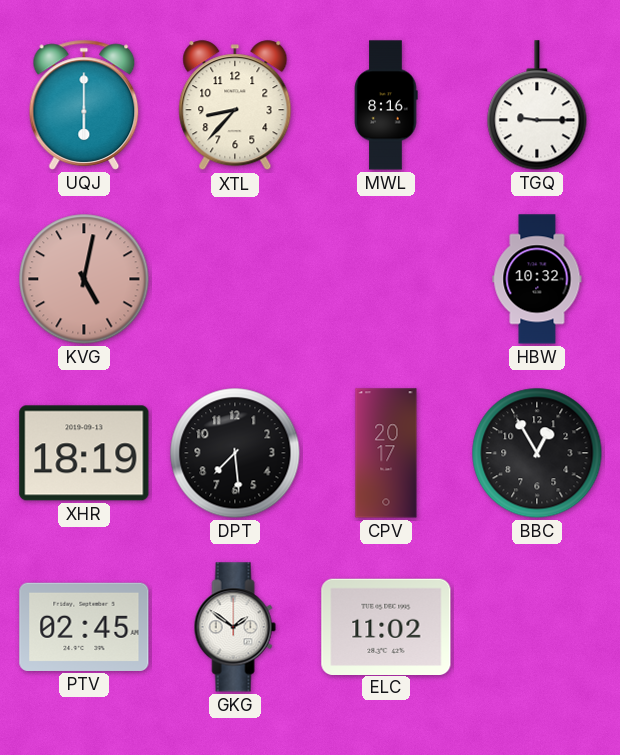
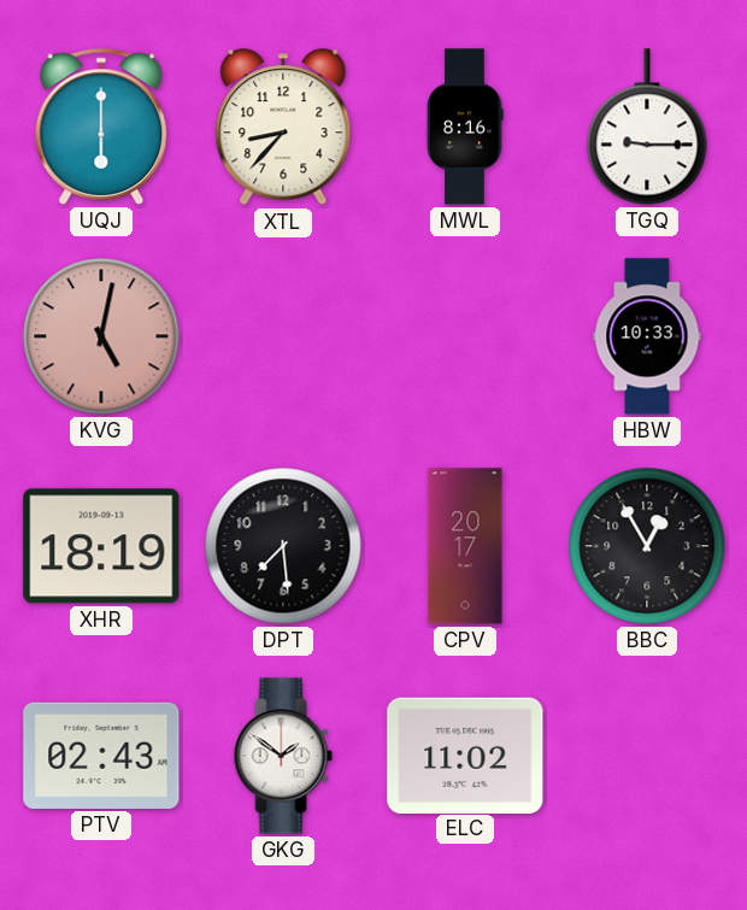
HBW: 10:32 -> 10:33
PTV: 02:45 -> 02:43
